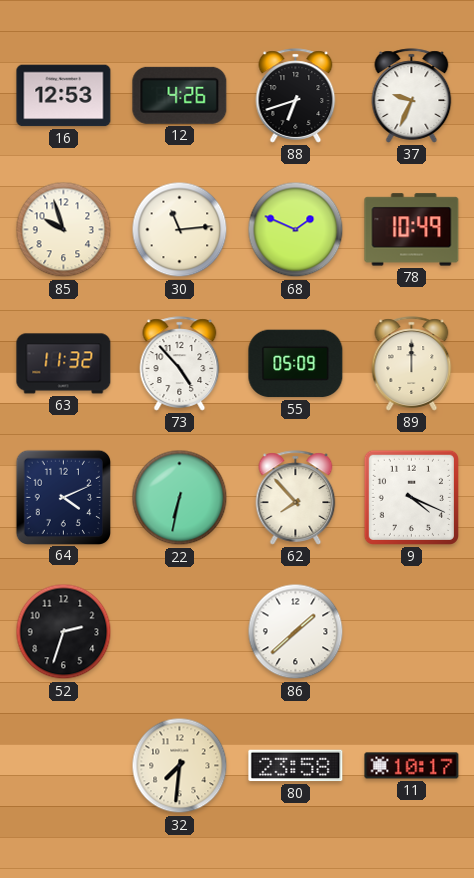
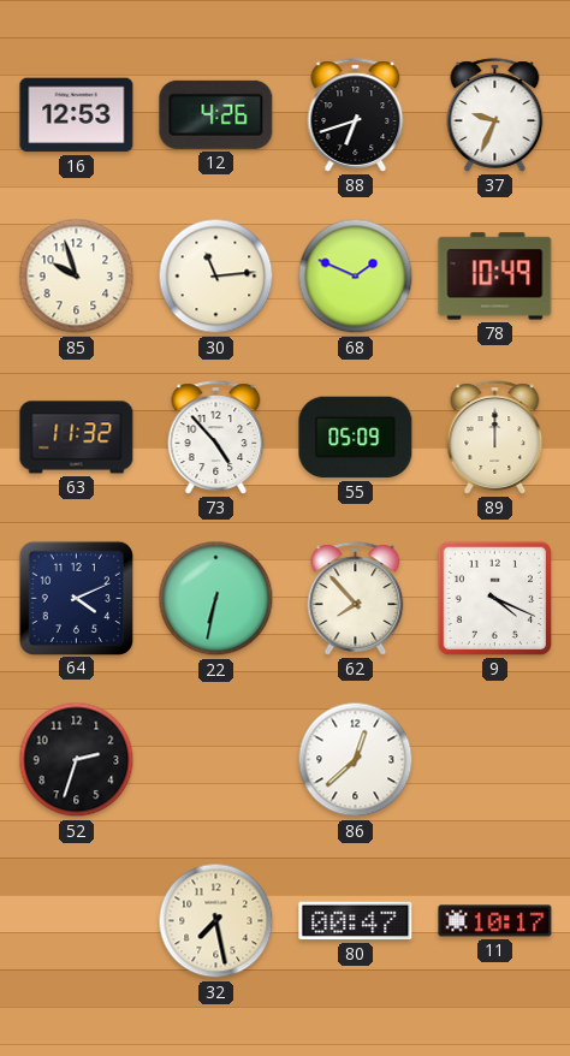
86: 1:38 -> 12:38
32: 7:31 -> 7:28
80: 23:58 -> 00:47
